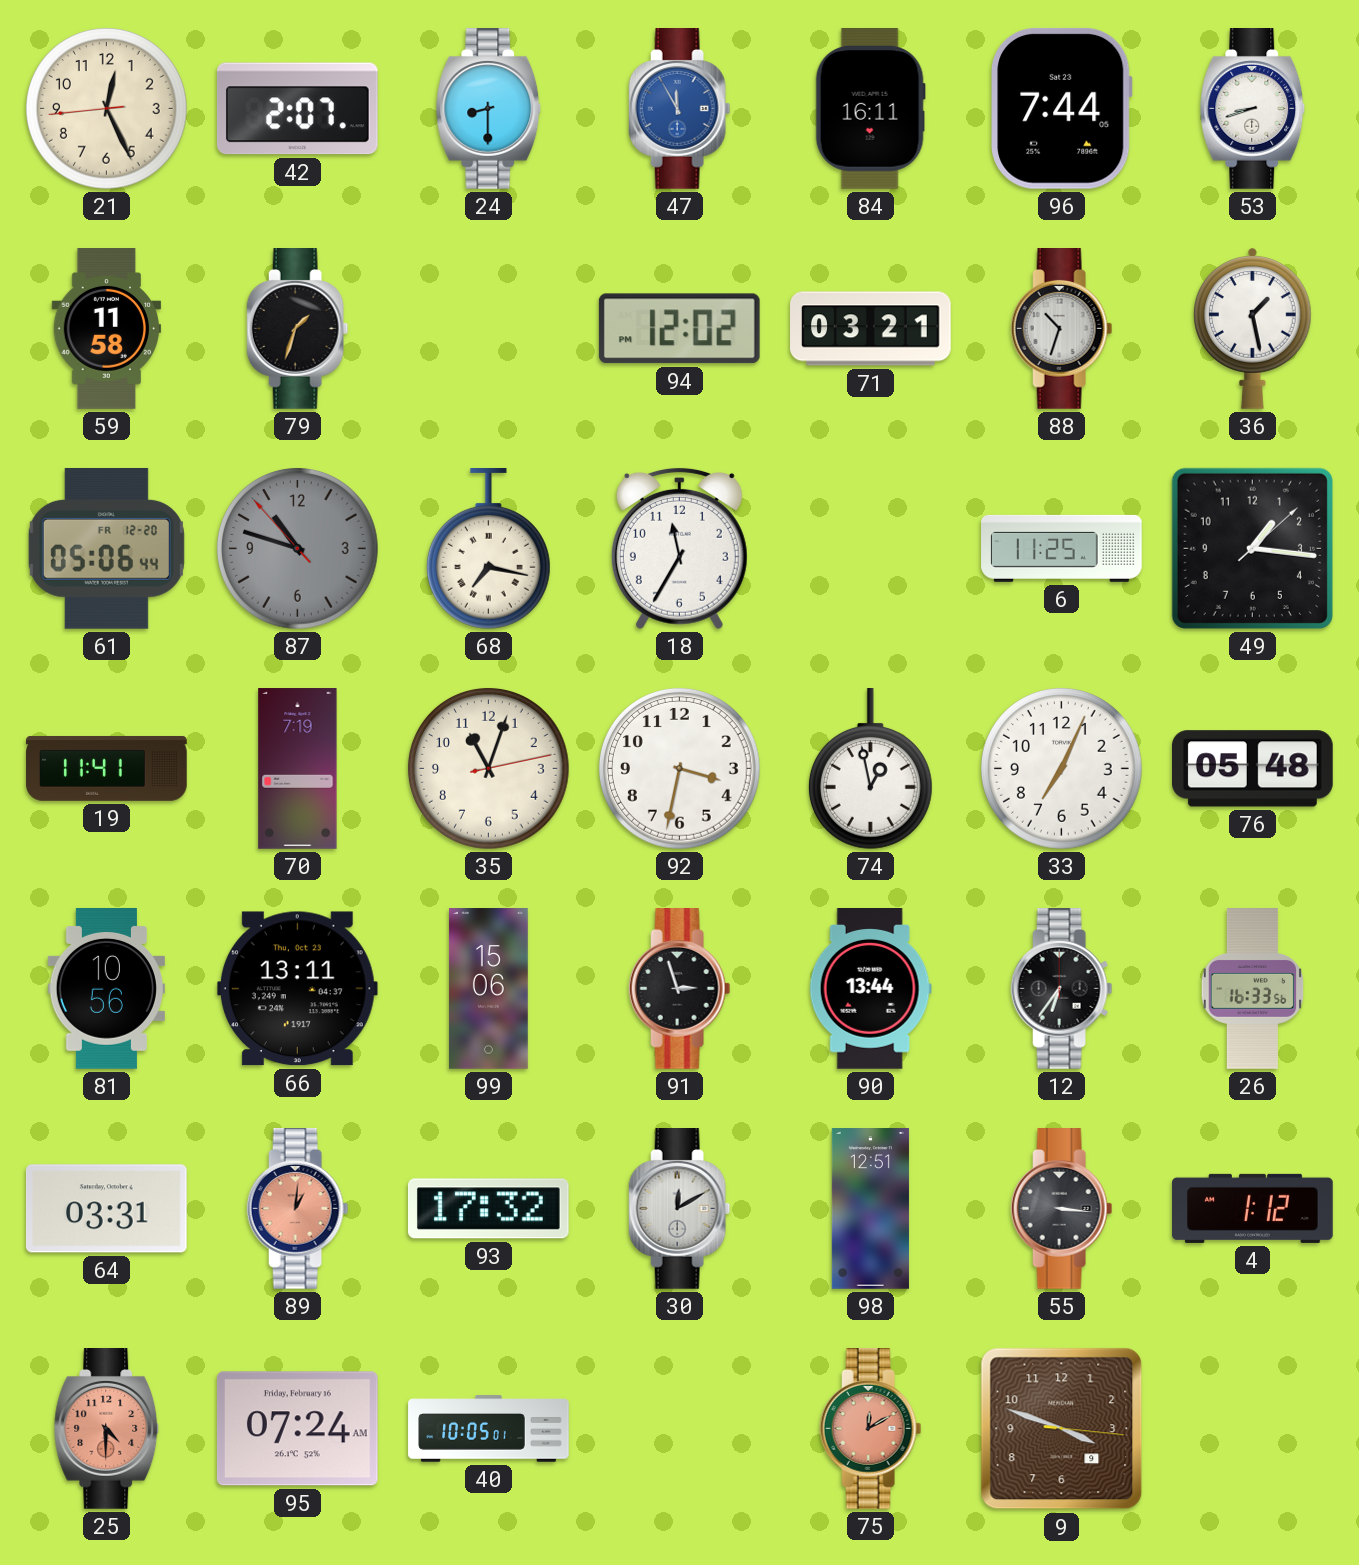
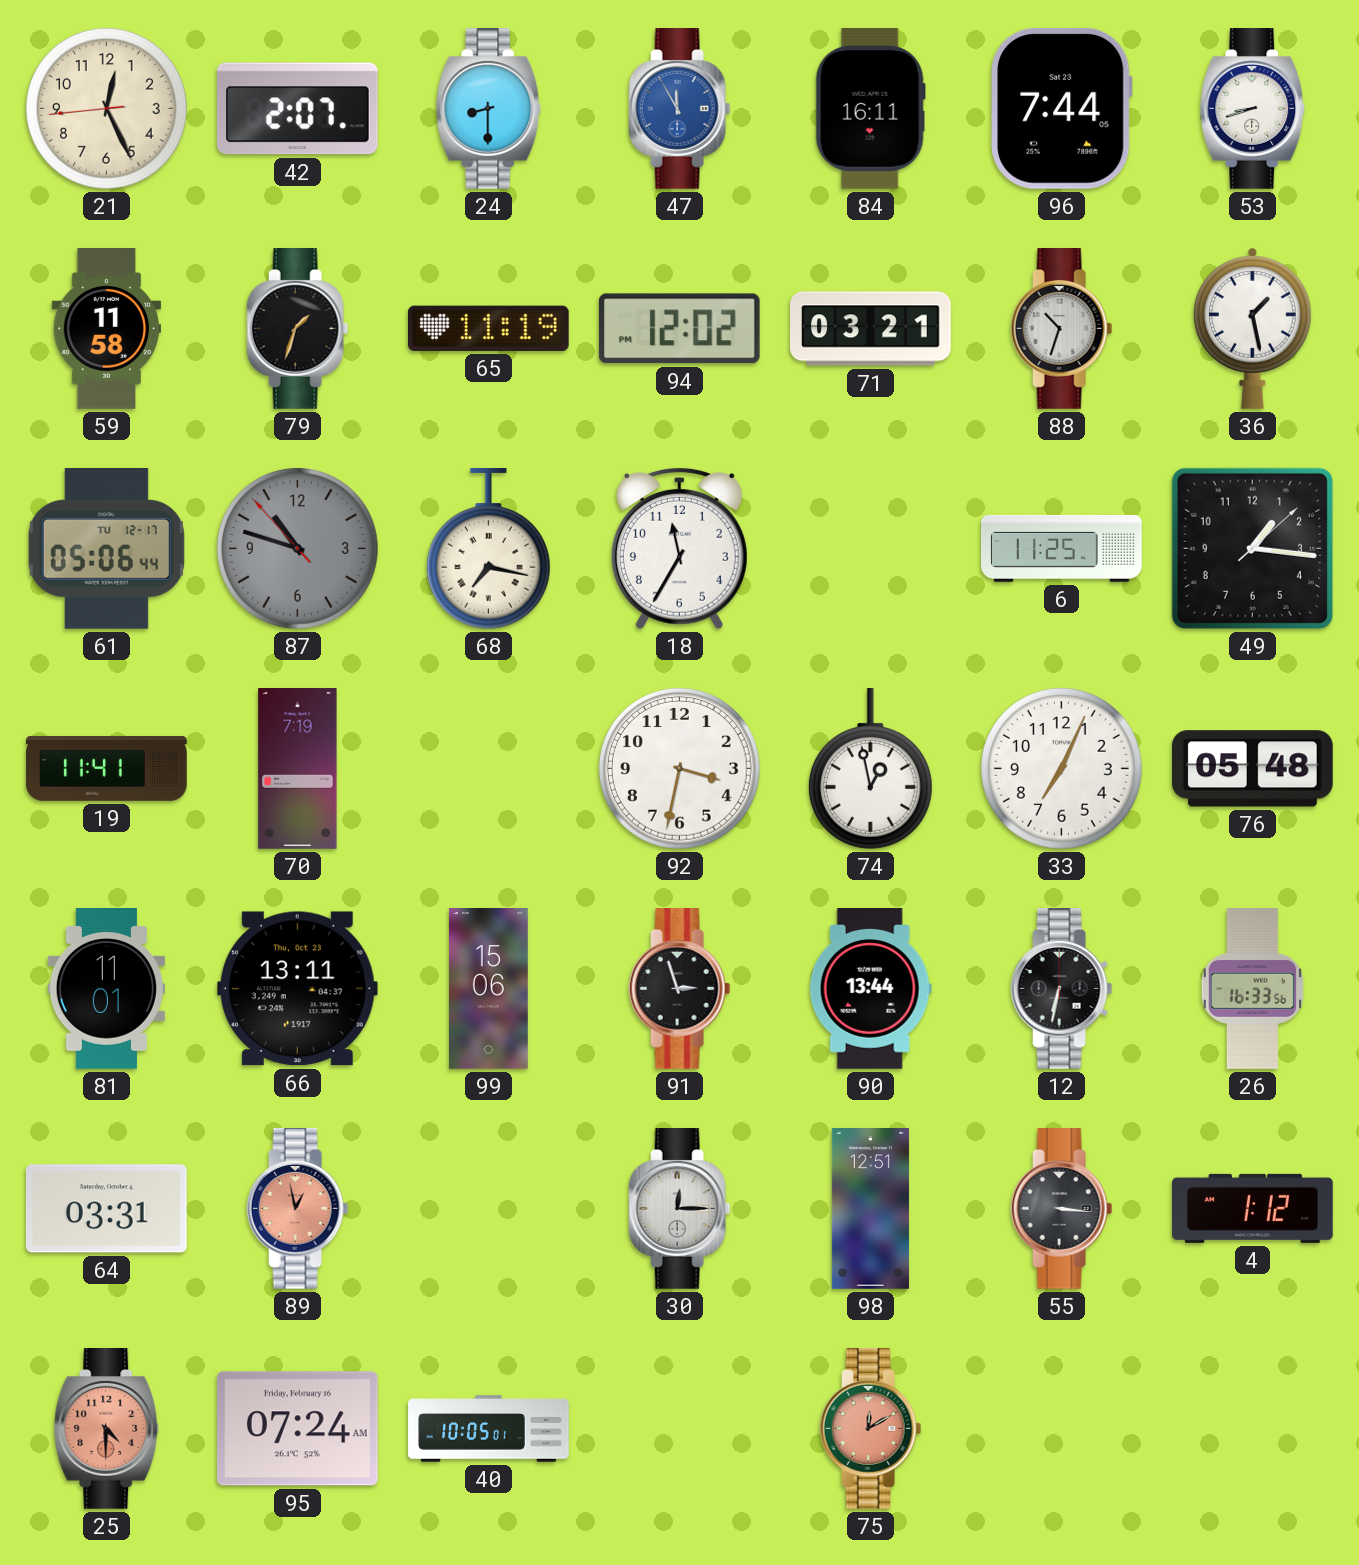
65: none -> 11:19
61 date: FR 12-20 -> TU 12-17
35: 11:03 -> none
81: 10:56 -> 11:01
12: 6:36 -> 6:32
89: 1:01 -> 12:58
93: 17:32 -> none
30: 12:10 -> 12:15
9: 3:48 -> none
